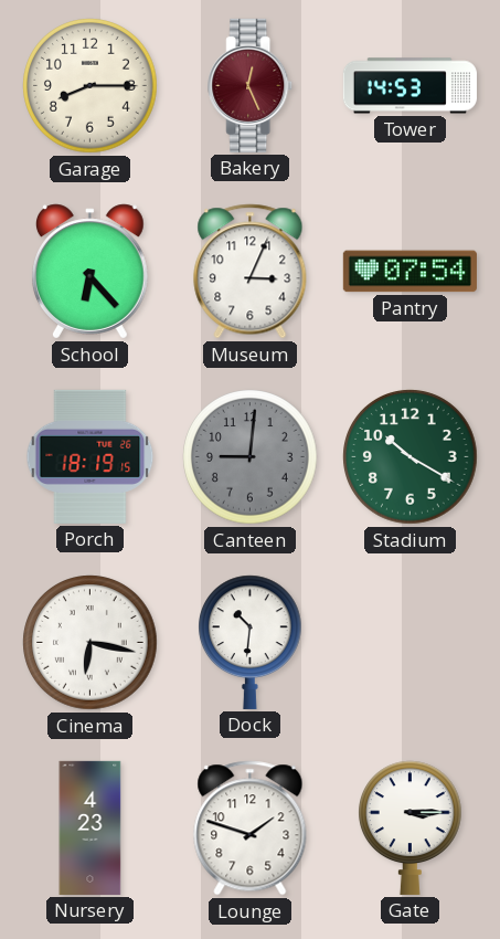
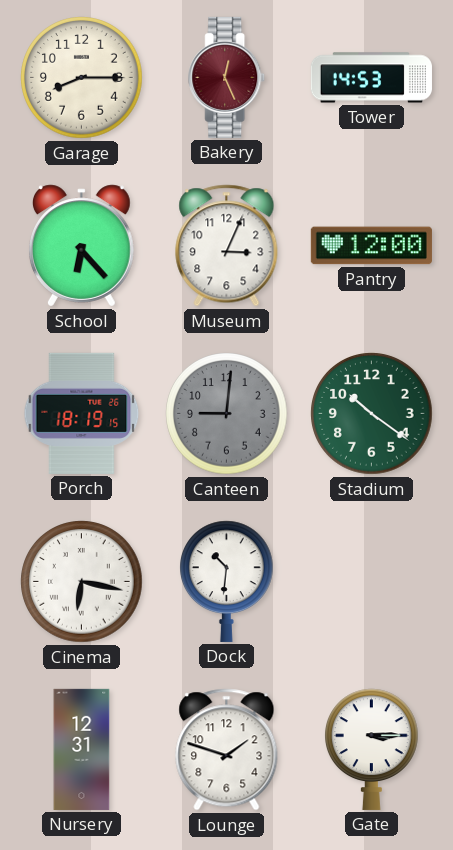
Pantry: 07:54 -> 12:00
Stadium: 10:20 -> 10:21
Nursery: 4:23 -> 12:31
